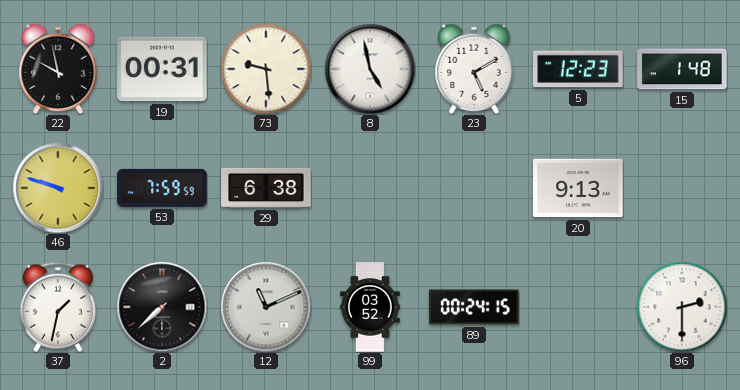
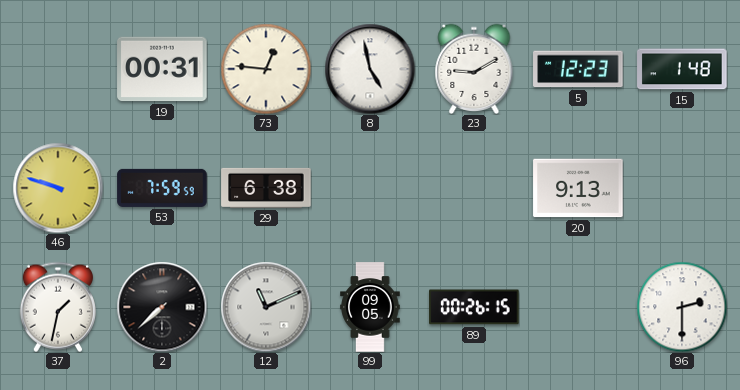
22: 9:58 -> none
73: 9:29 -> 12:46
23: 5:10 -> 9:10
99: 03:52 -> 09:05
89: 00:24 -> 00:26
